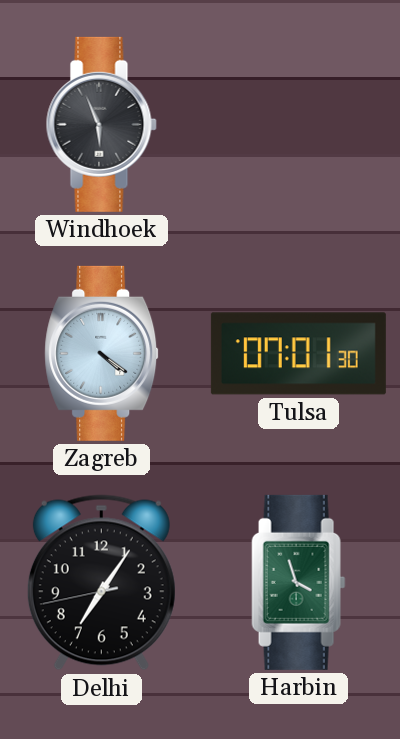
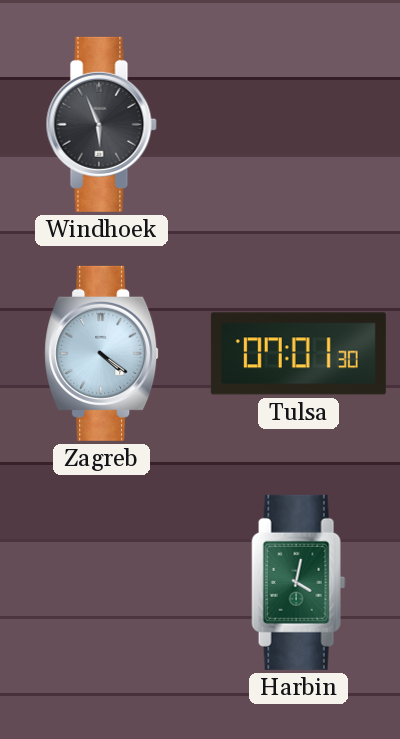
Delhi: 7:05 -> none
Harbin: 3:57 -> 4:02
